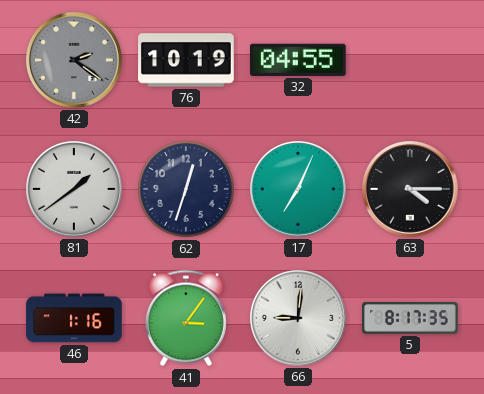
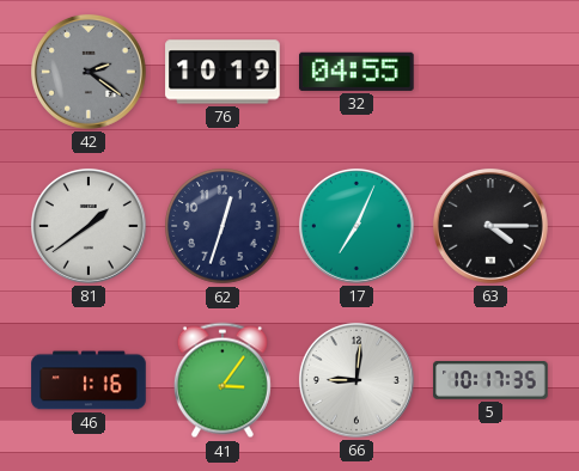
5: 8:17 -> 10:17
